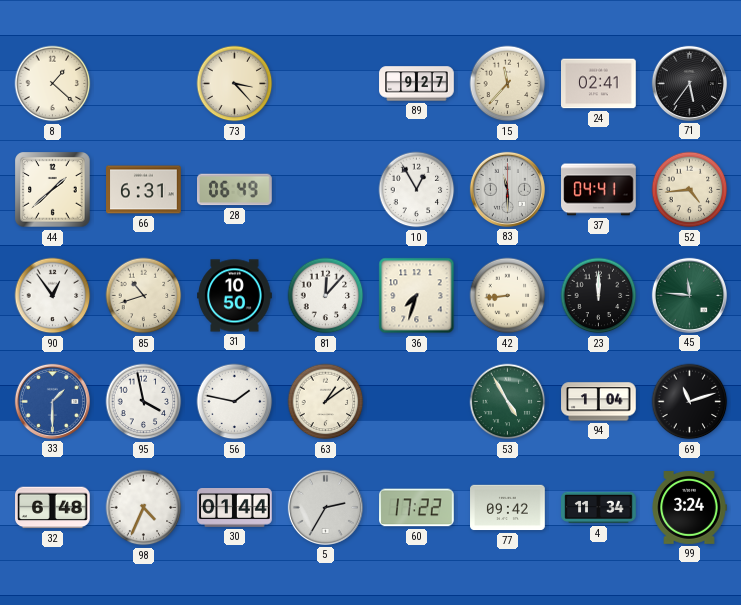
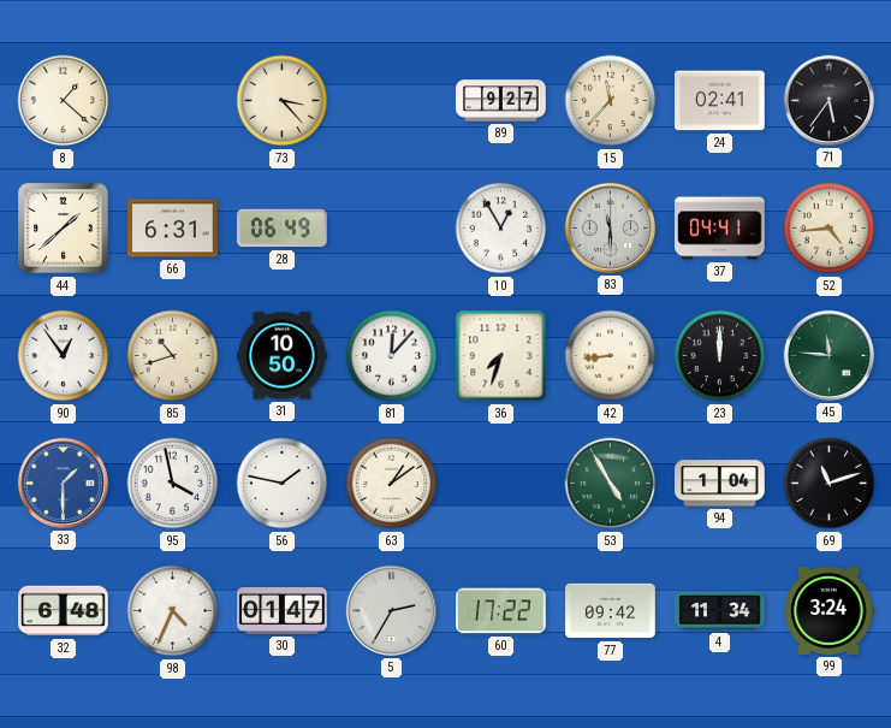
30: 01:44 -> 01:47
